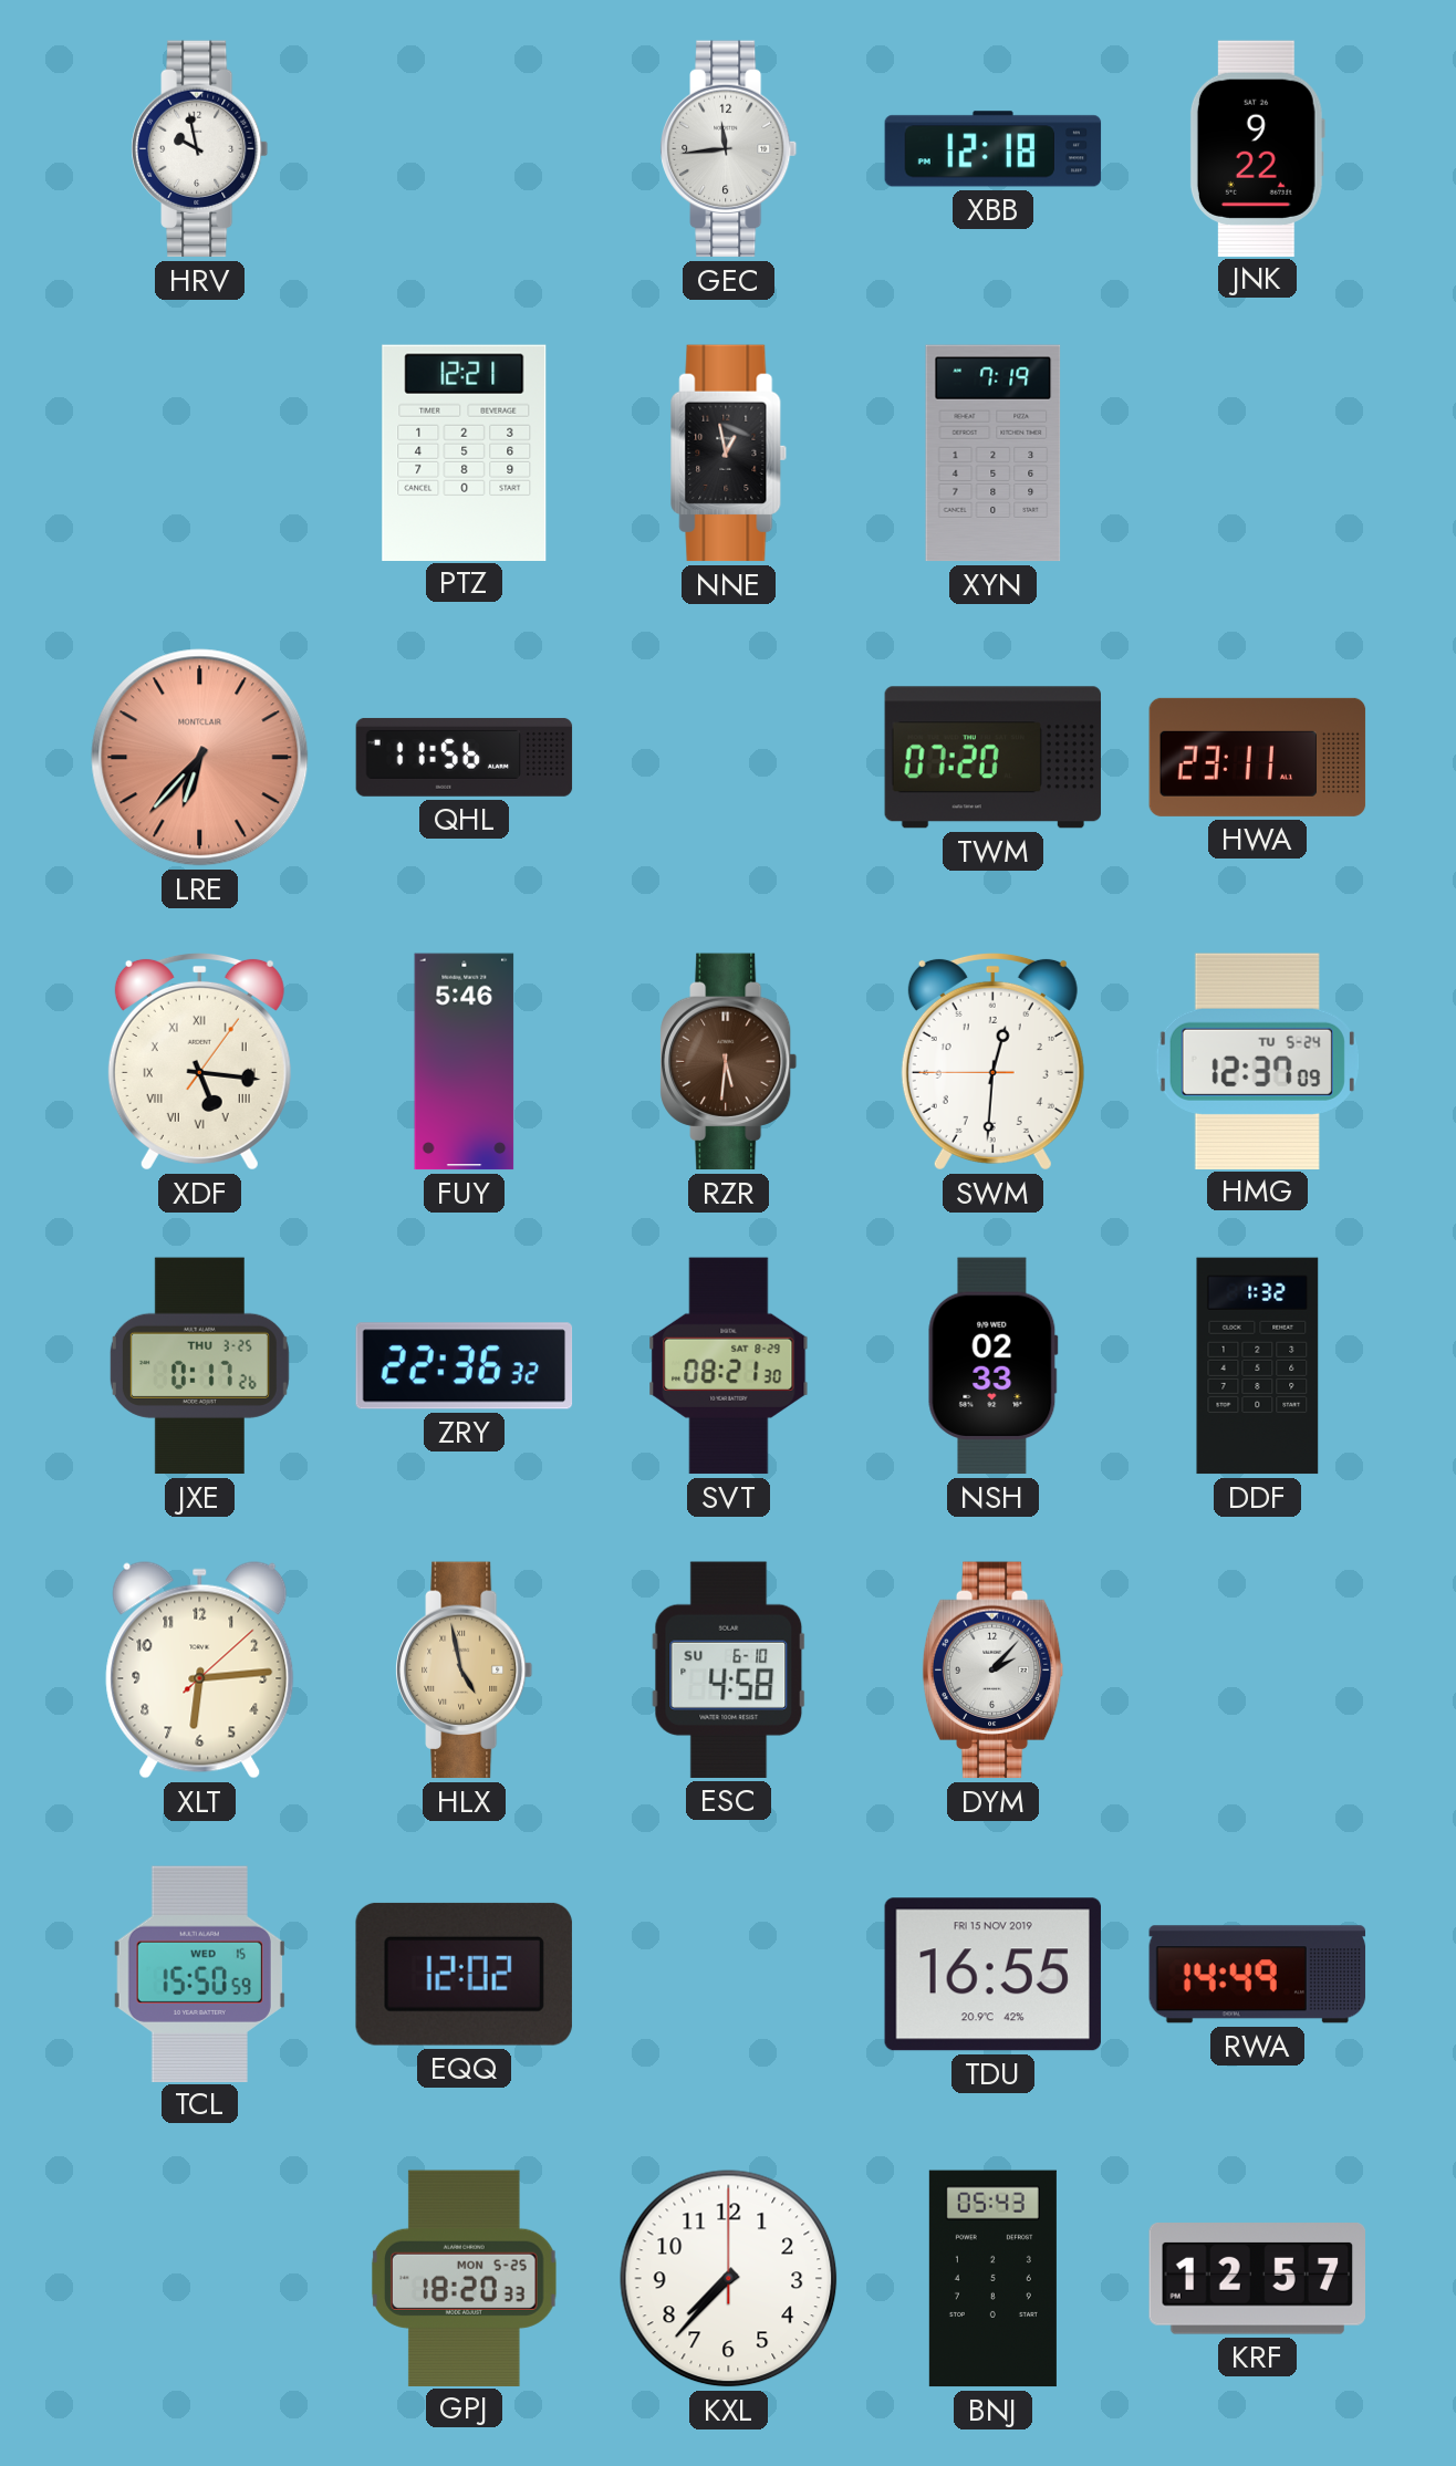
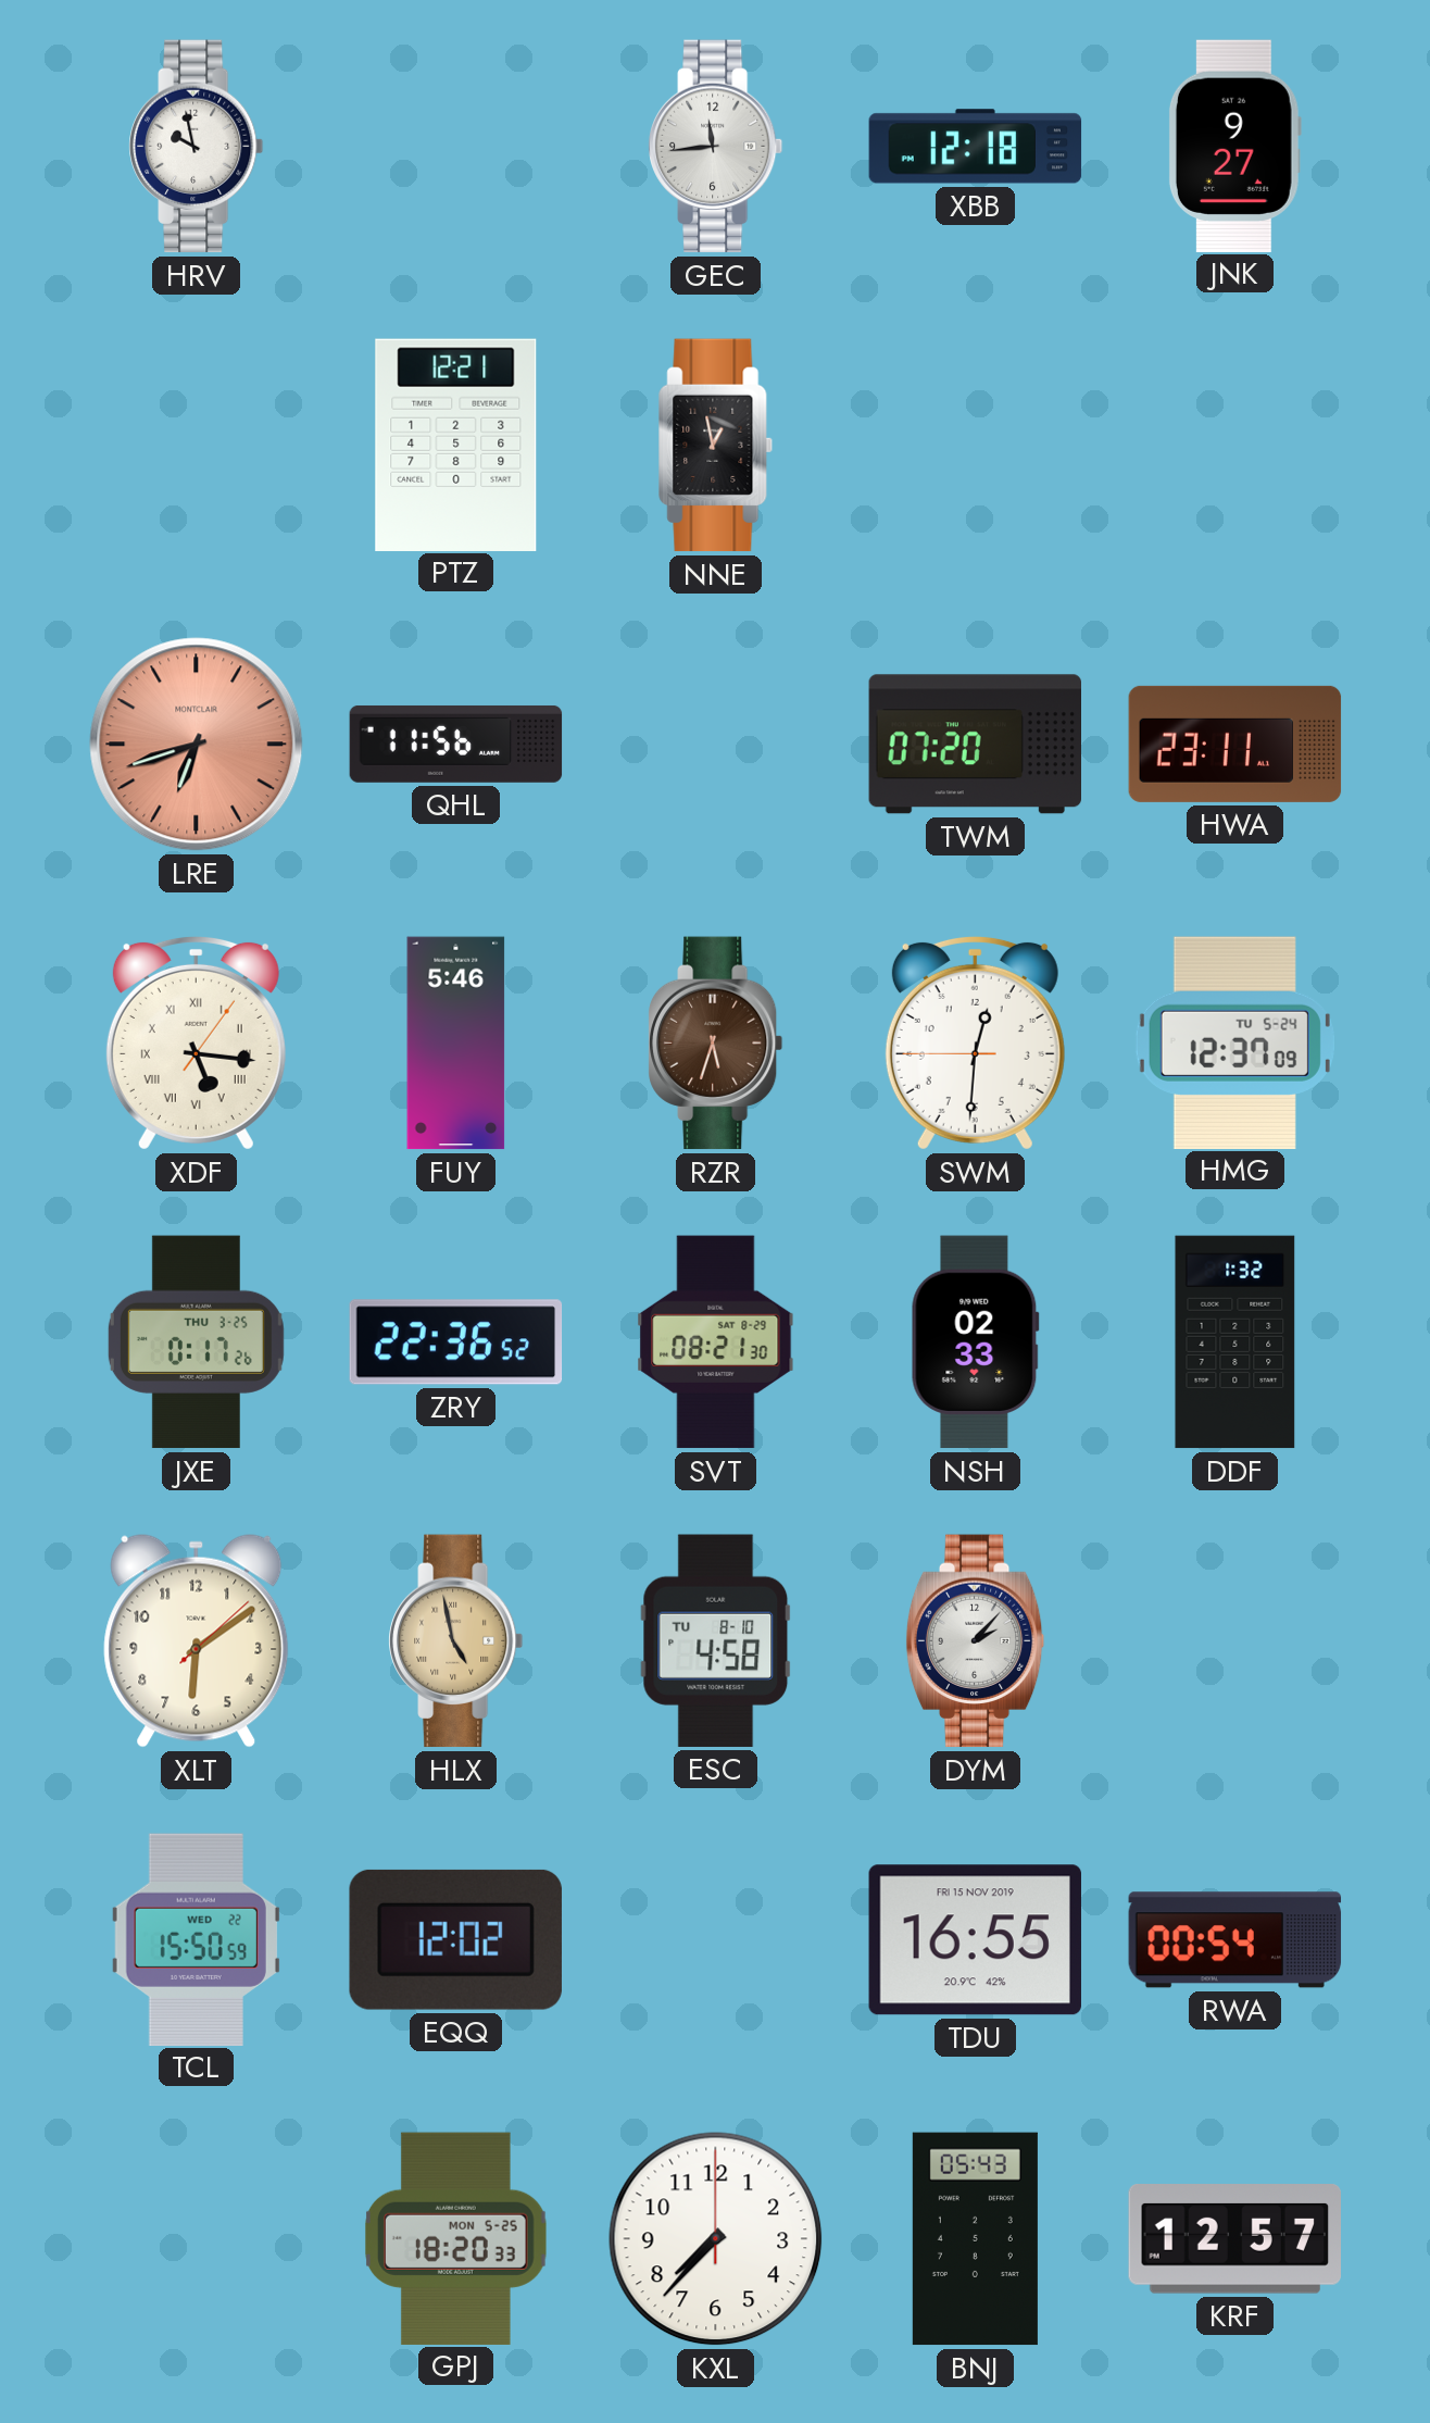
JNK: 9:22 -> 9:27
XYN: 7:19 -> none
LRE: 6:37 -> 6:42
RZR: 5:31 -> 5:33
ZRY: 22:36:32 -> 22:36:52
XLT: 6:14 -> 6:09
ESC date: SU 6-10 -> TU 8-10
TCL date: WED 15 -> WED 22
RWA: 14:49 -> 00:54
